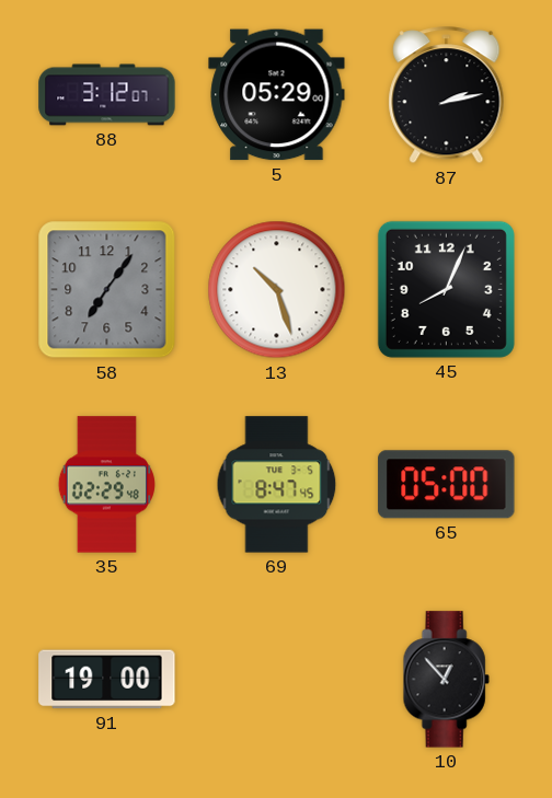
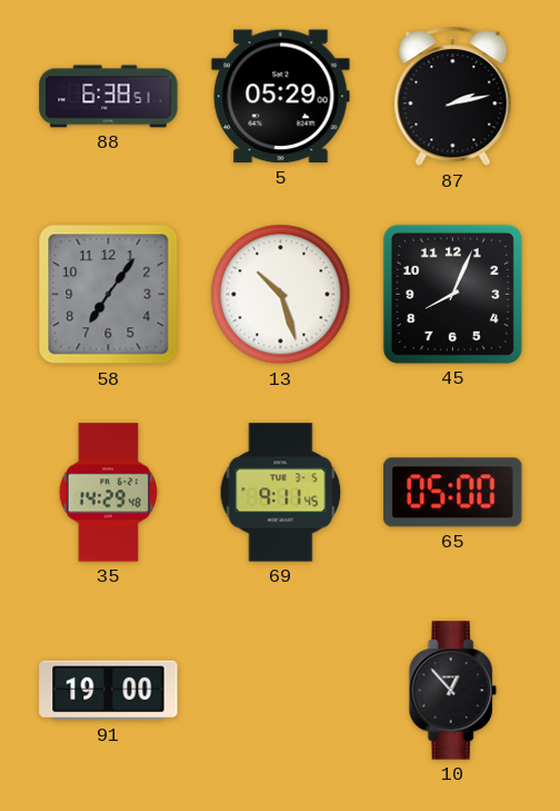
88: 3:12 -> 6:38
35: 02:29 -> 14:29
69: 8:47 -> 9:11
